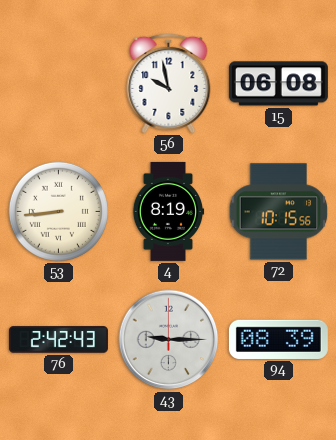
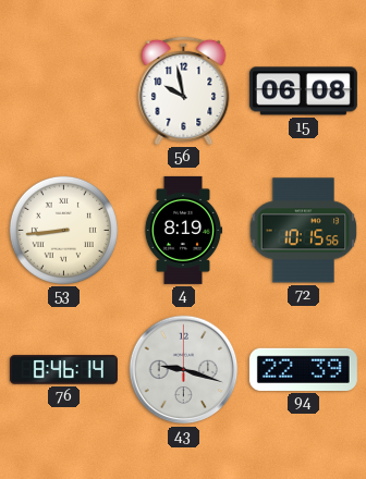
76: 2:42 -> 8:46
43: 9:15 -> 9:18
94: 08:39 -> 22:39
